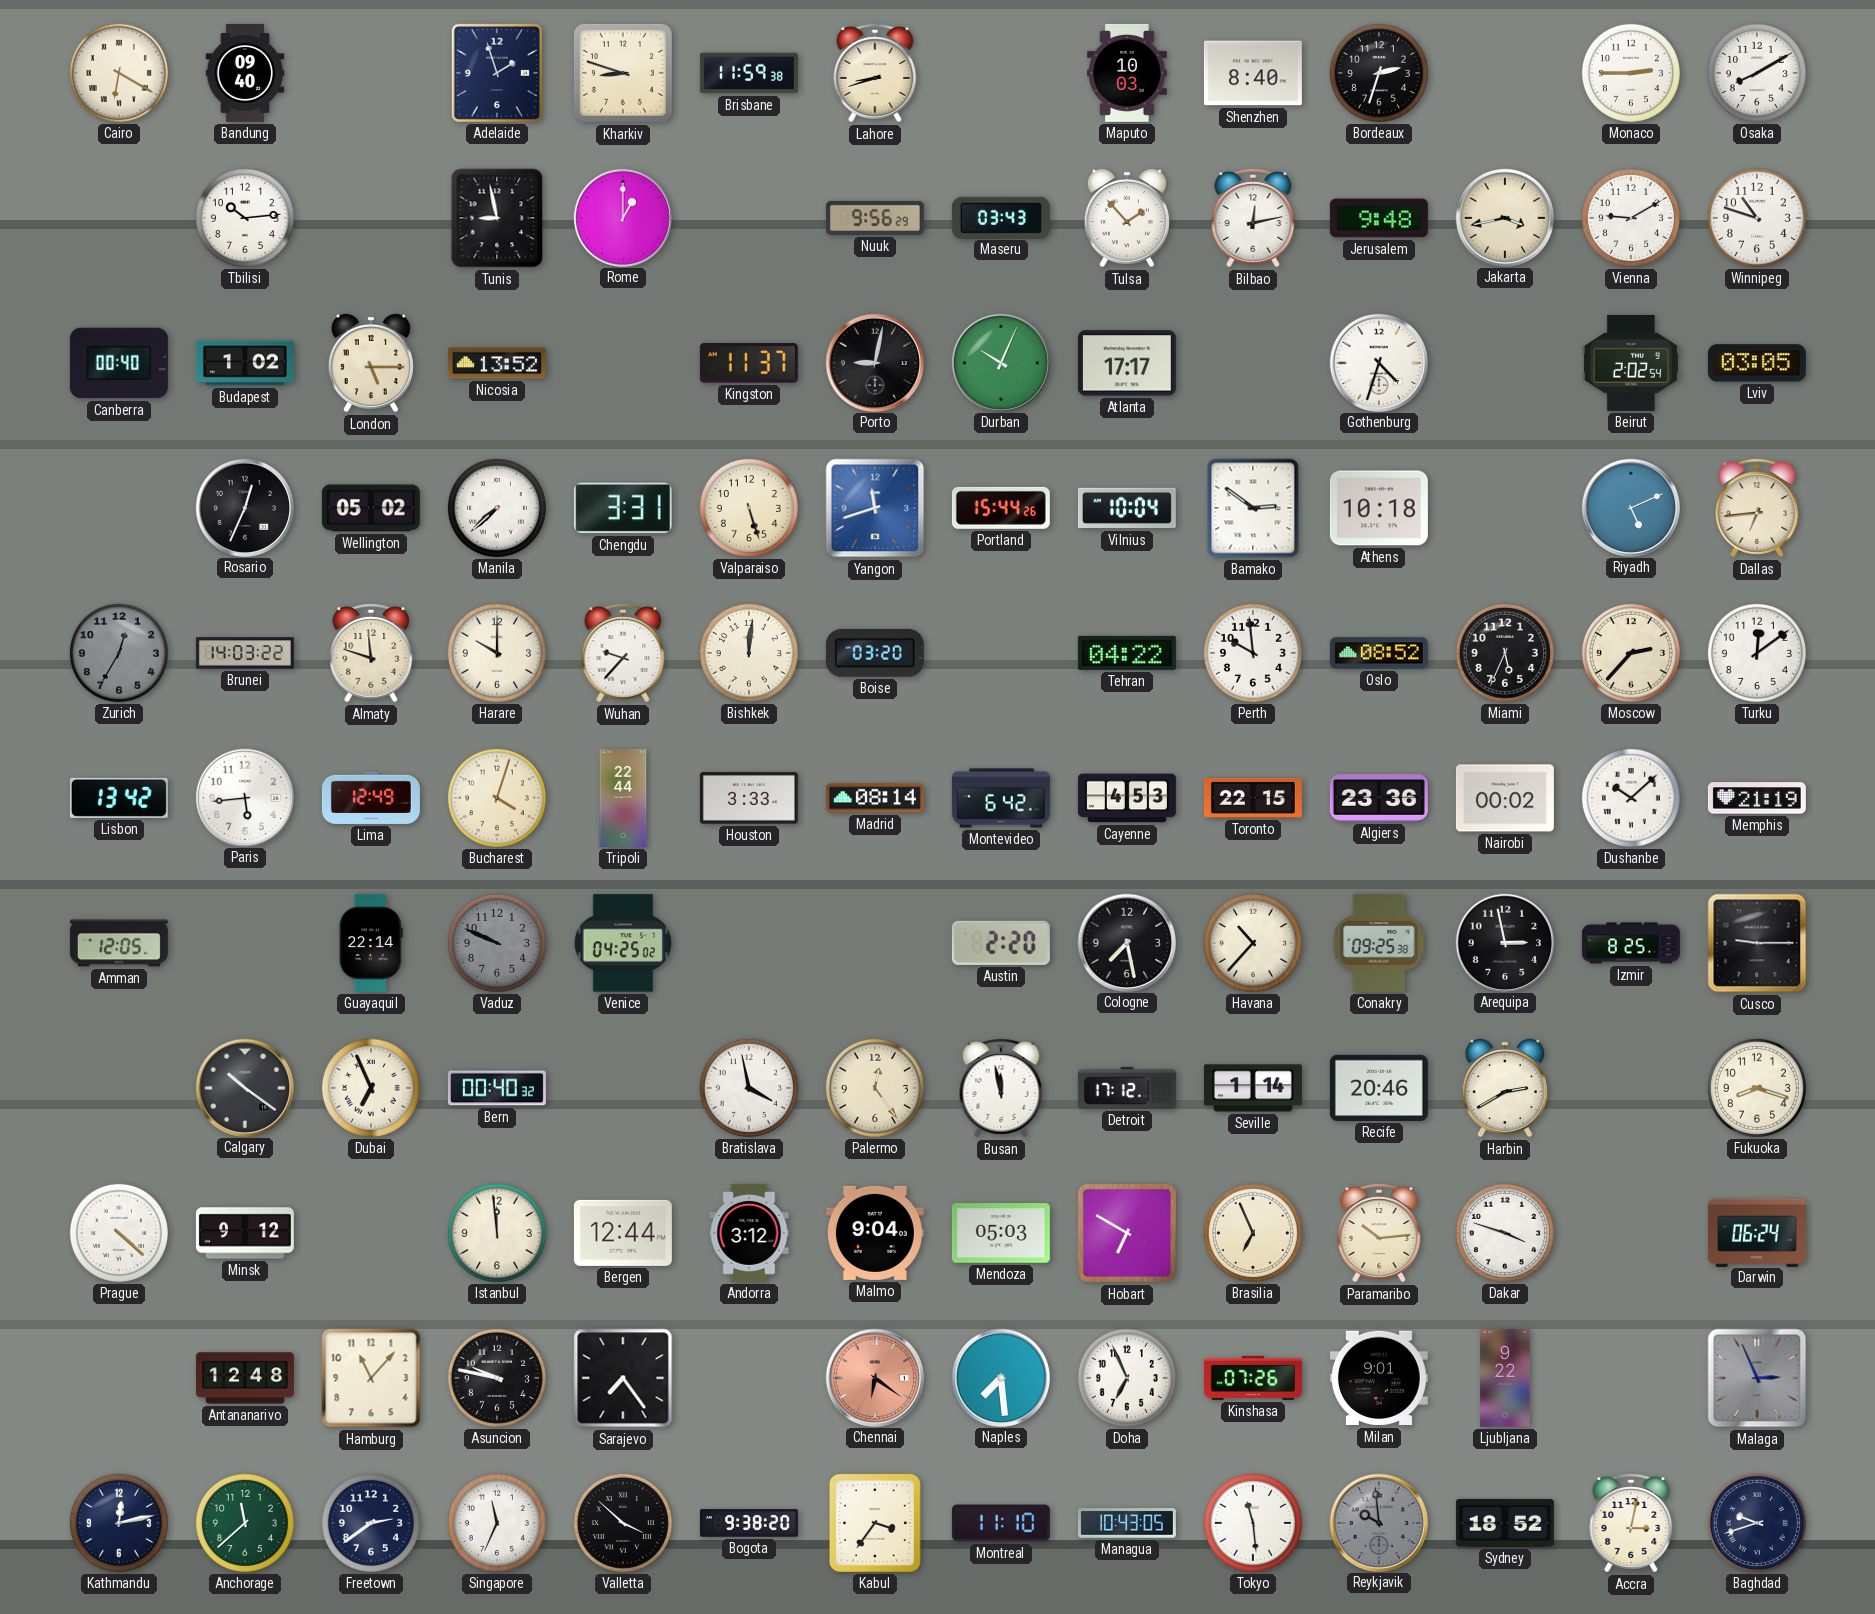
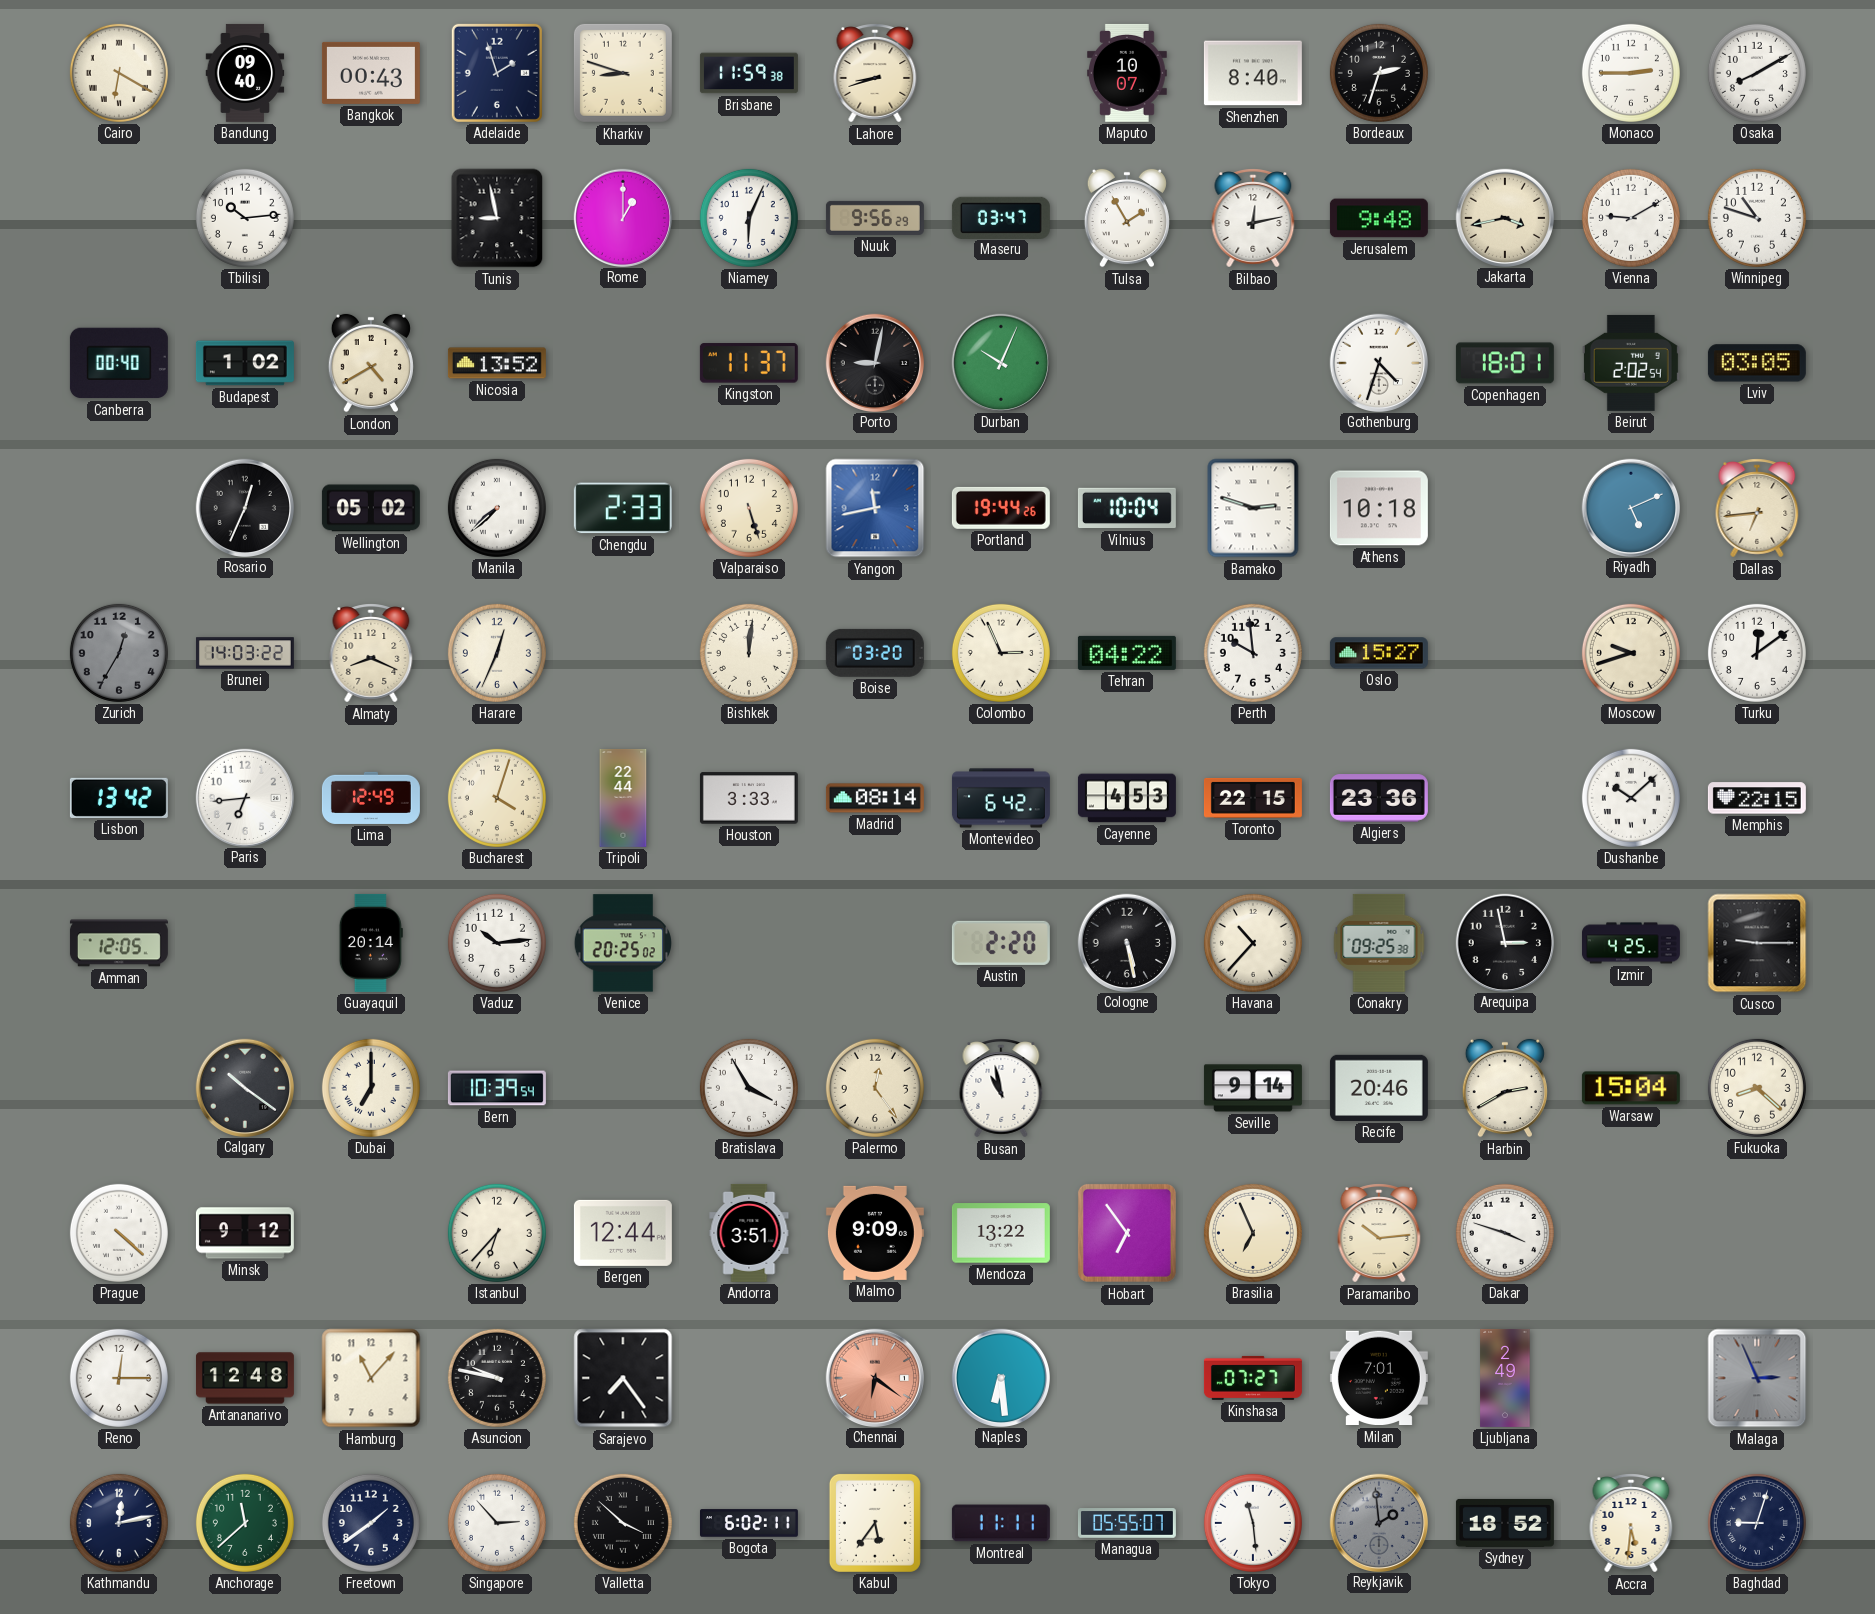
Bangkok: none -> 00:43
Maputo: 10:03 -> 10:07
Niamey: none -> 6:04
Maseru: 03:43 -> 03:47
Tulsa: 1:53 -> 1:55
London: 5:15 -> 4:40
Atlanta: 17:17 -> none
Copenhagen: none -> 18:01
Chengdu: 3:31 -> 2:33
Yangon: 11:42 -> 11:43
Portland: 15:44 -> 19:44
Bamako: 2:51 -> 2:48
Almaty: 11:48 -> 8:19
Harare: 10:00 -> 12:34
Wuhan: 9:37 -> none
Colombo: none -> 2:56
Oslo: 08:52 -> 15:27
Miami: 5:34 -> none
Moscow: 2:37 -> 9:42
Paris: 5:44 -> 6:44
Nairobi: 00:02 -> none
Memphis: 21:19 -> 22:15
Guayaquil: 22:14 -> 20:14
Vaduz: 9:49 -> 10:14
Vaduz dial: grey -> white
Venice: 04:25 -> 20:25
Cologne: 7:28 -> 5:28
Izmir: 8:25 -> 4:25
Dubai: 6:56 -> 7:00
Bern: 00:40 -> 10:39
Bratislava: 3:58 -> 3:55
Busan: 11:58 -> 10:58
Detroit: 17:12 -> none
Seville: 1:14 -> 9:14
Warsaw: none -> 15:04
Fukuoka: 8:18 -> 8:22
Istanbul: 11:59 -> 6:37
Andorra: 3:12 -> 3:51
Malmo: 9:04 -> 9:09
Mendoza: 05:03 -> 13:22
Hobart: 6:50 -> 6:54
Darwin: 06:24 -> none
Reno: none -> 12:15
Naples: 7:29 -> 6:29
Doha: 6:56 -> none
Kinshasa: 07:26 -> 07:27
Milan: 9:01 -> 7:01
Ljubljana: 9:22 -> 2:49
Freetown: 2:39 -> 1:39
Singapore: 11:34 -> 2:53
Bogota: 9:38 -> 6:02
Kabul: 3:36 -> 5:36
Montreal: 11:10 -> 11:11
Managua: 10:43 -> 05:55
Reykjavik: 9:59 -> 1:59
Accra: 3:02 -> 5:31
Baghdad: 9:42 -> 9:03
